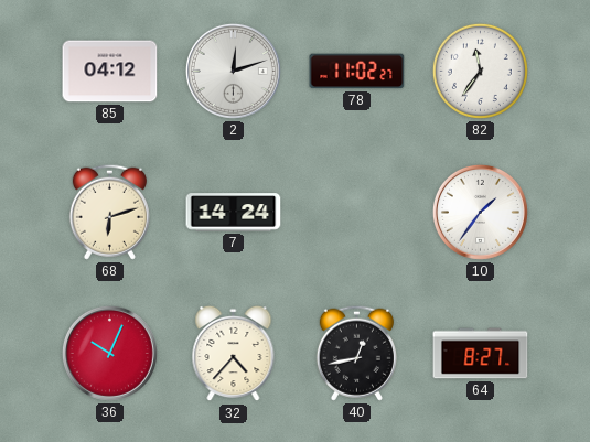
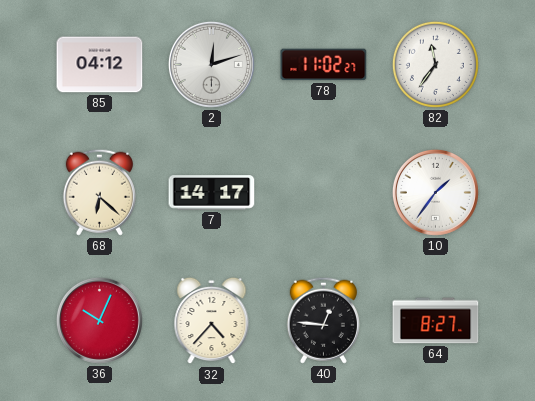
68: 6:12 -> 6:22
7: 14:24 -> 14:17
40: 12:43 -> 12:46
